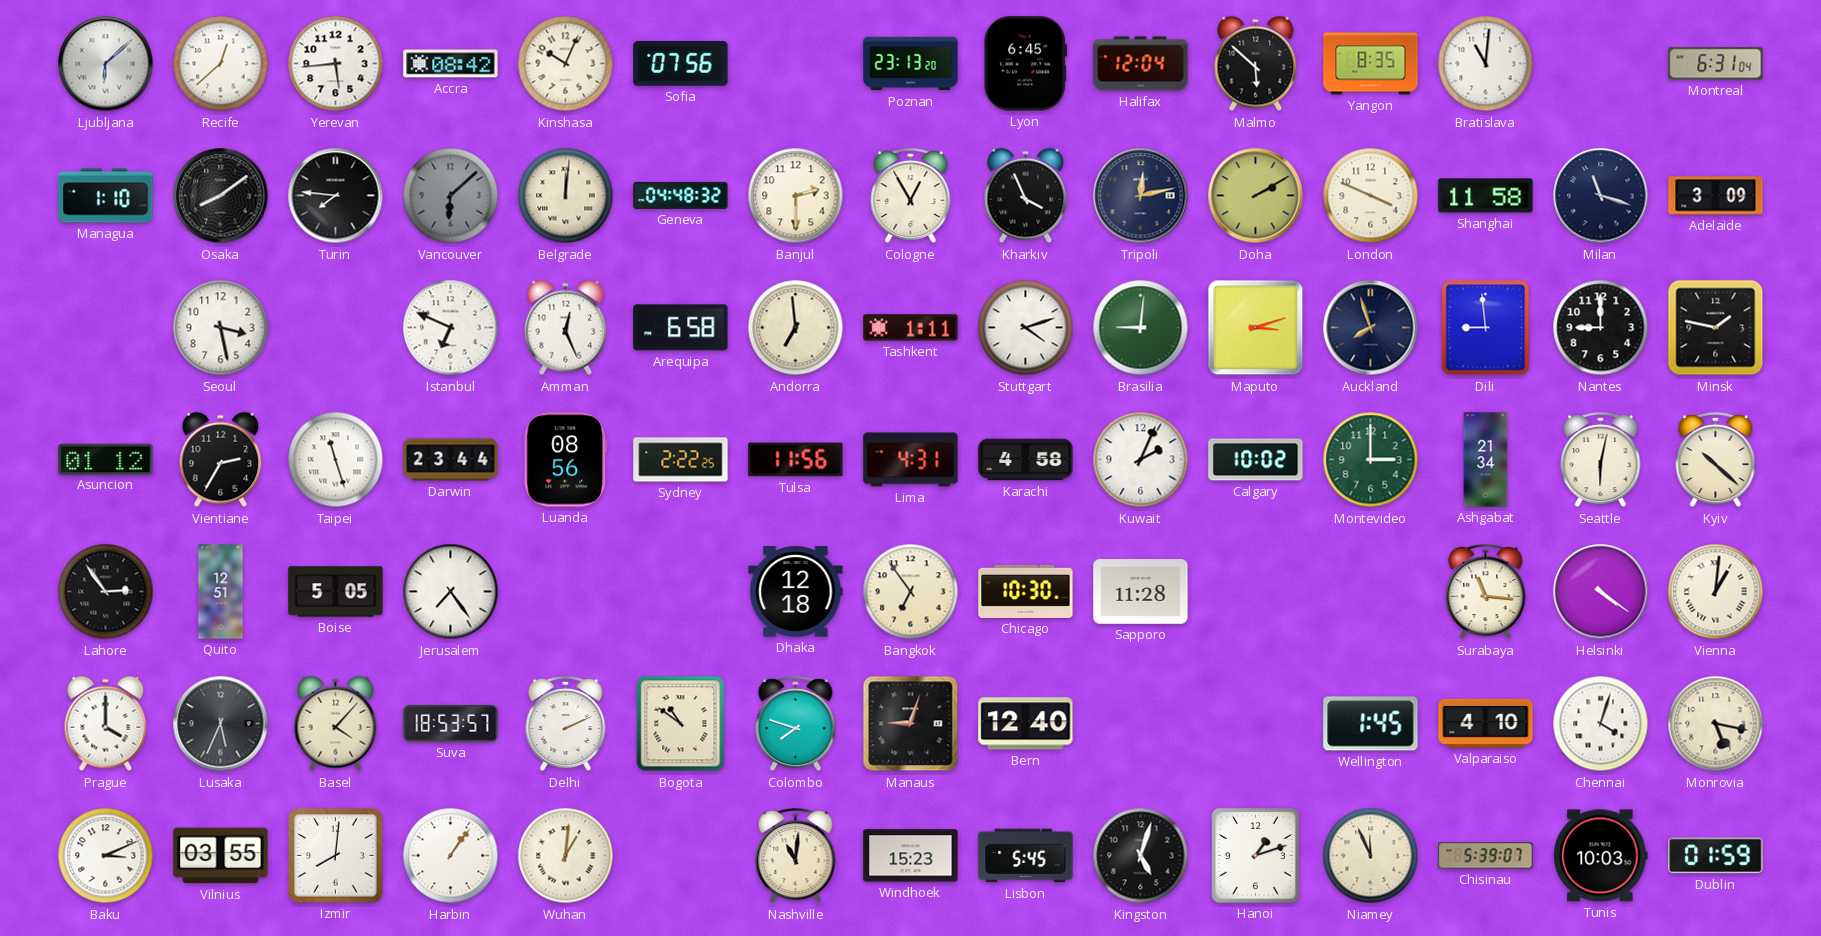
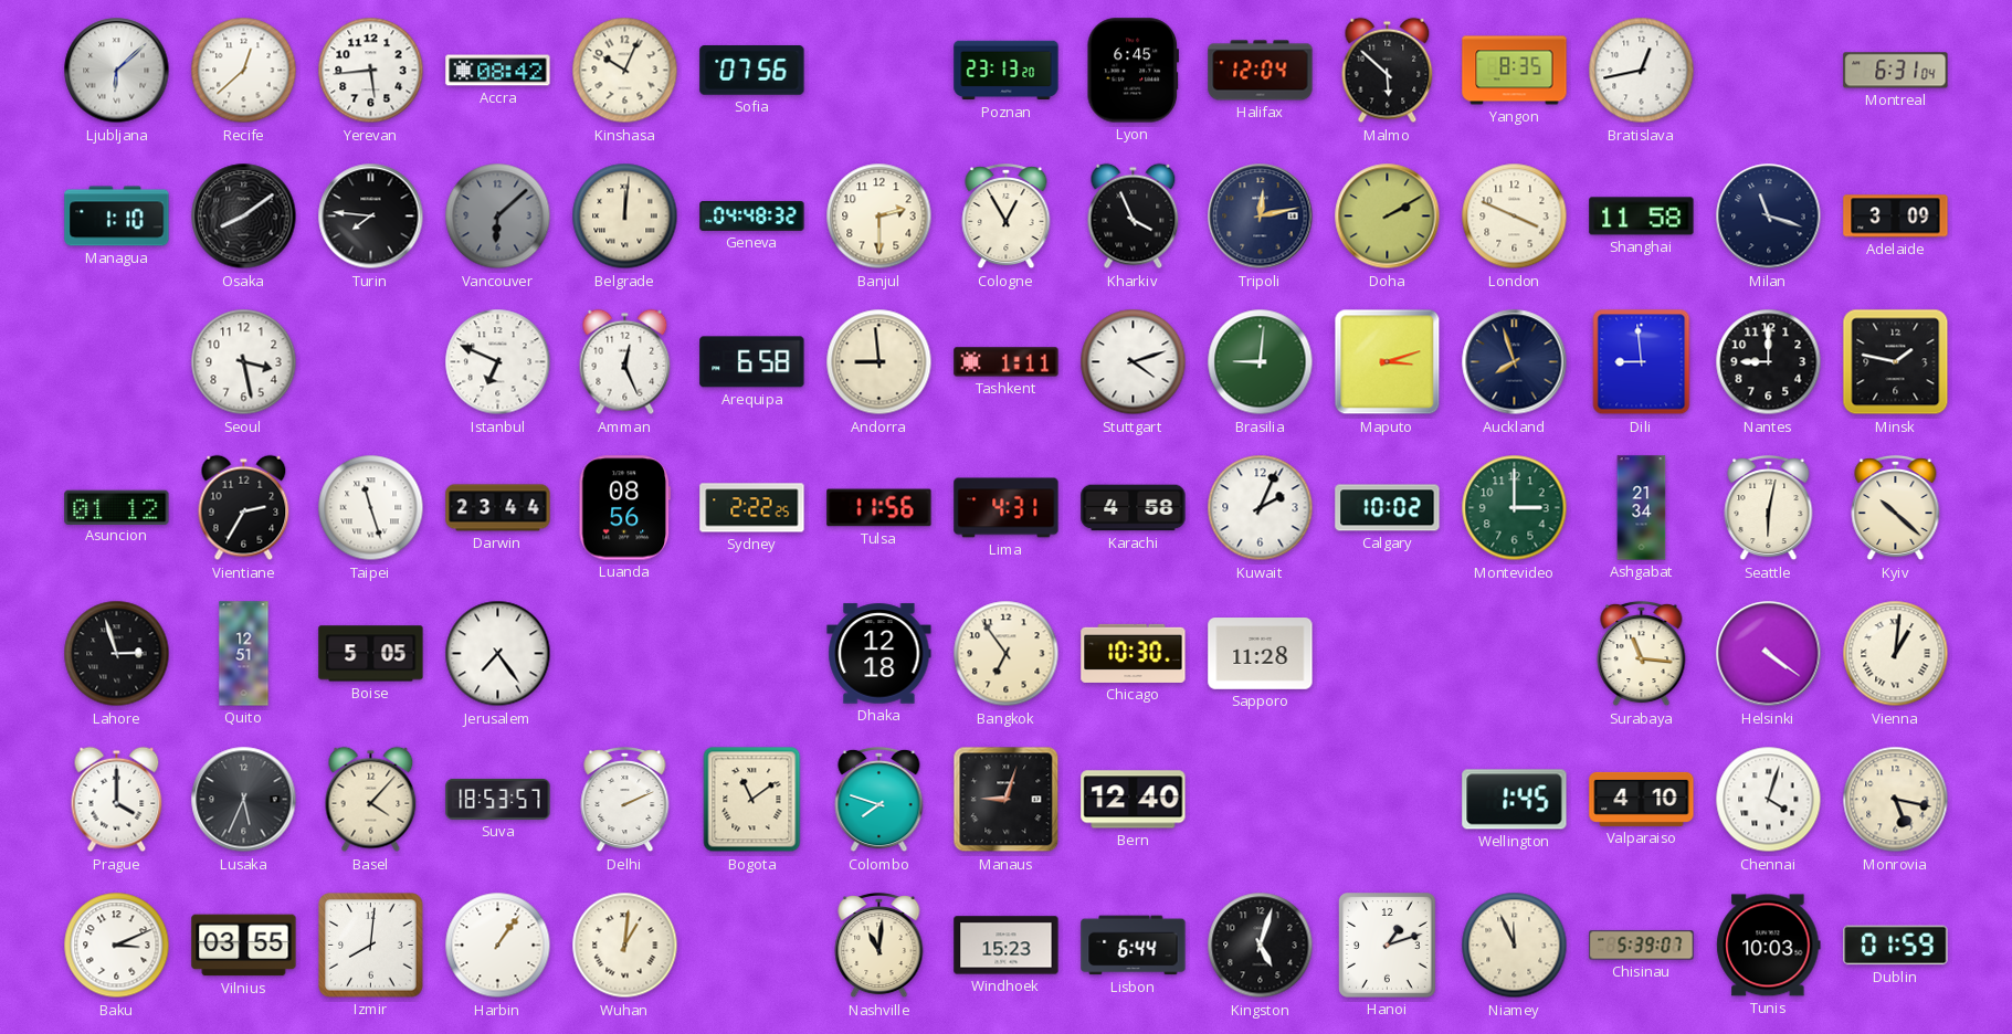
Bratislava: 11:01 -> 12:43
Andorra: 6:59 -> 8:59
Lahore: 2:54 -> 2:57
Bogota: 10:51 -> 11:09
Lisbon: 5:45 -> 6:44
